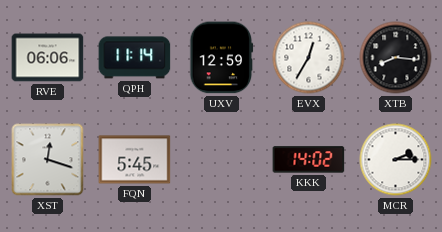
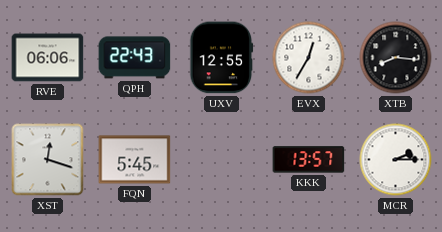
QPH: 11:14 -> 22:43
UXV: 12:59 -> 12:55
KKK: 14:02 -> 13:57
